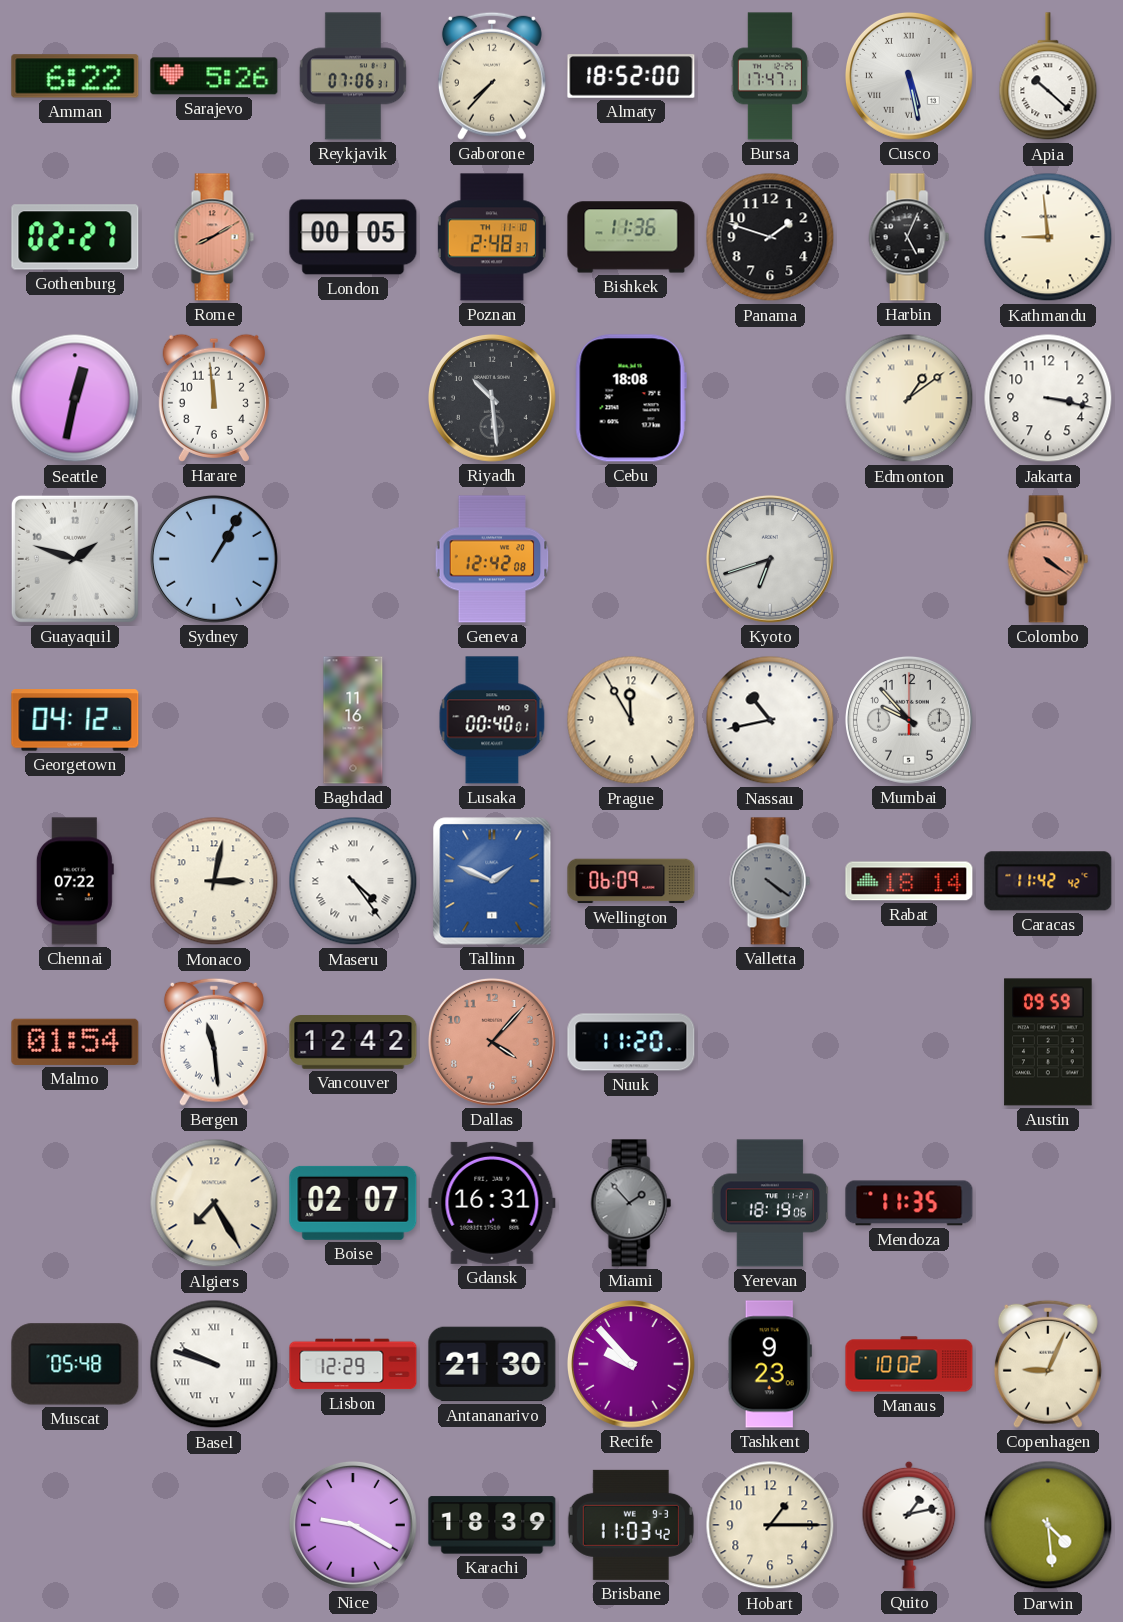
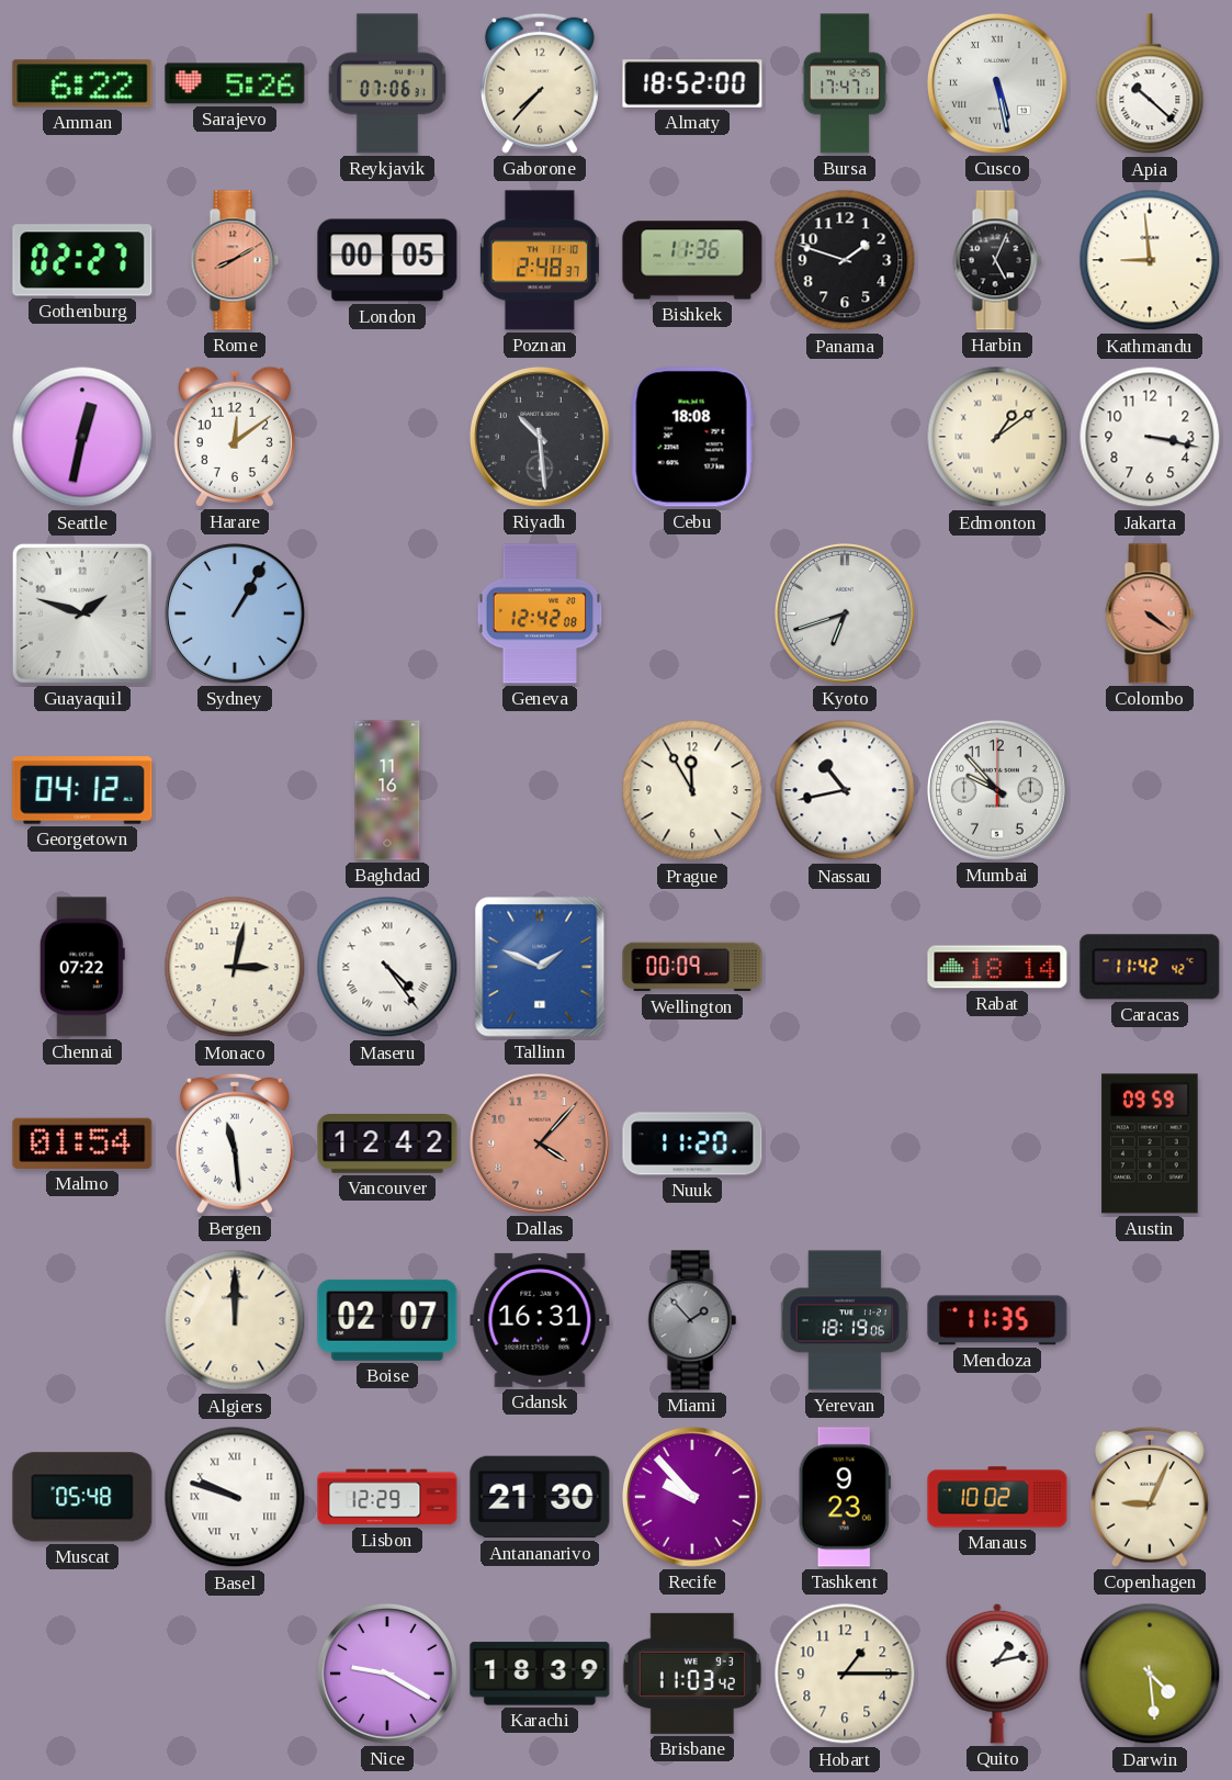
Harare: 11:59 -> 12:09
Lusaka: 00:40 -> none
Wellington: 06:09 -> 00:09
Valletta: 4:21 -> none
Algiers: 7:25 -> 12:00
